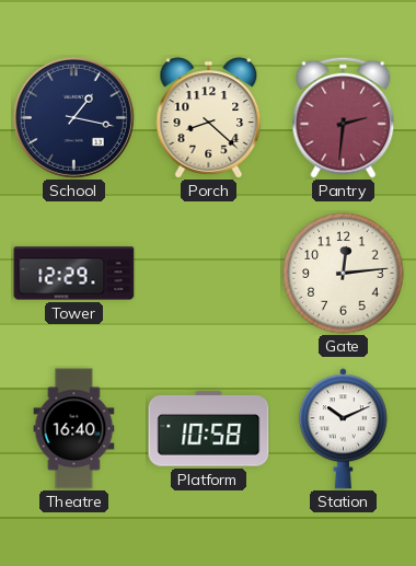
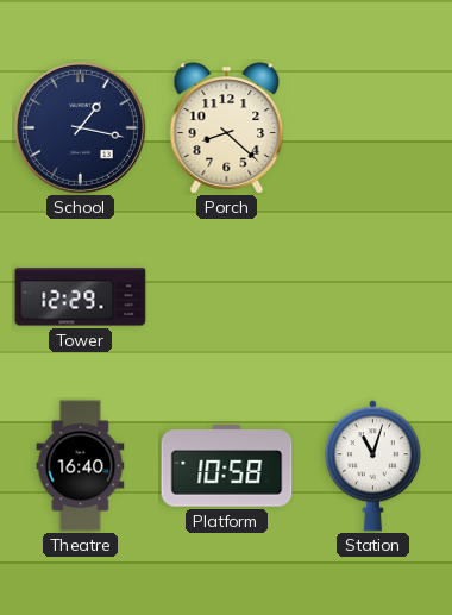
Pantry: 2:31 -> none
Gate: 12:14 -> none
Station: 10:11 -> 11:03
